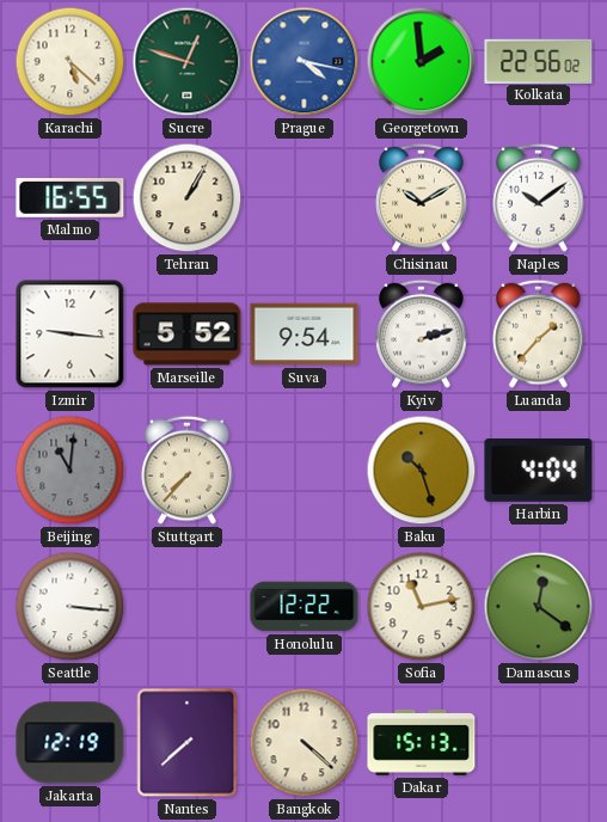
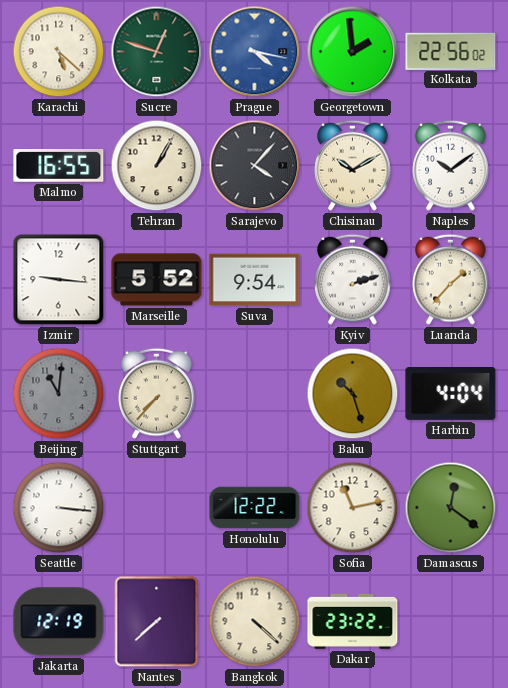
Sarajevo: none -> 4:07
Dakar: 15:13 -> 23:22
